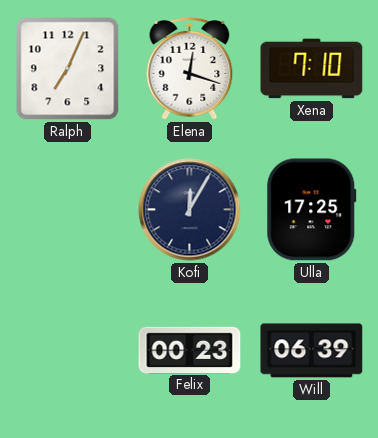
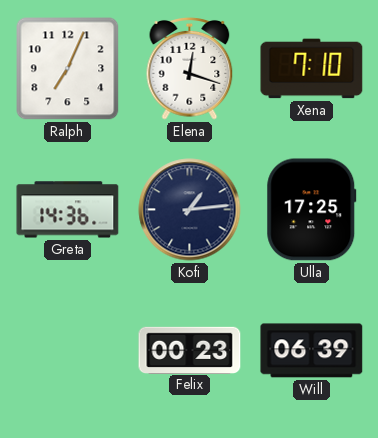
Greta: none -> 14:36
Kofi: 12:05 -> 1:14
